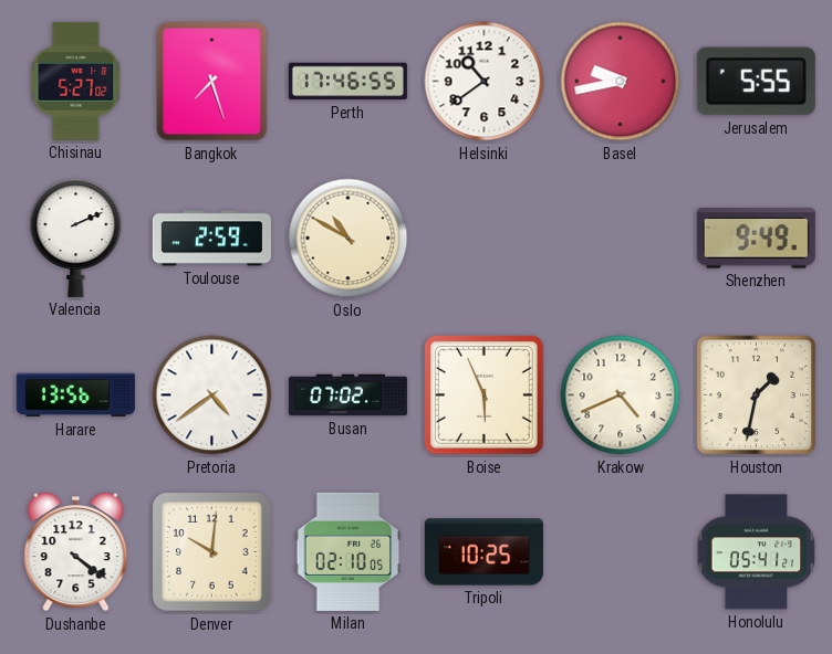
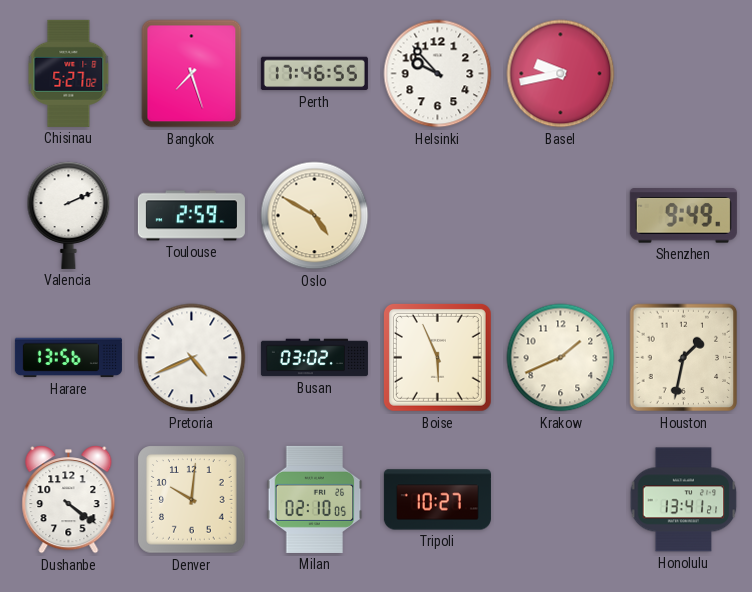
Helsinki: 10:39 -> 9:53
Jerusalem: 5:55 -> none
Oslo: 10:50 -> 4:50
Pretoria: 4:39 -> 4:41
Busan: 07:02 -> 03:02
Krakow: 4:41 -> 1:41
Tripoli: 10:25 -> 10:27
Honolulu: 05:41 -> 13:41
